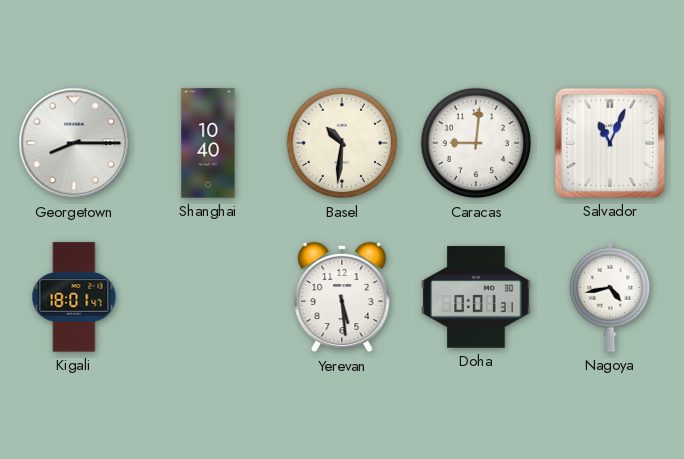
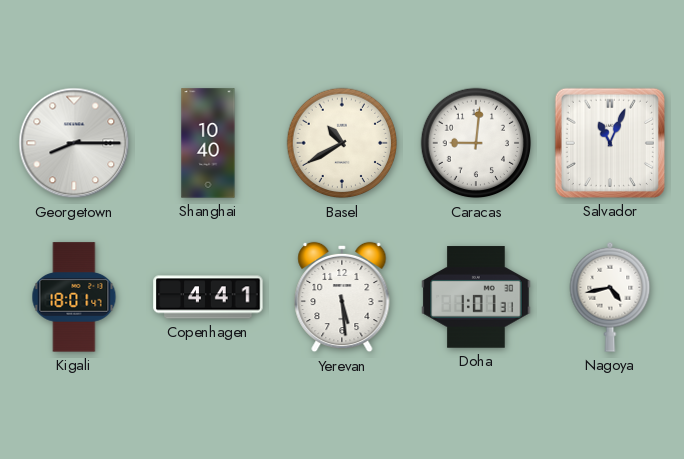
Basel: 10:31 -> 10:40
Copenhagen: none -> 4:41
Doha: 0:01 -> 1:01
